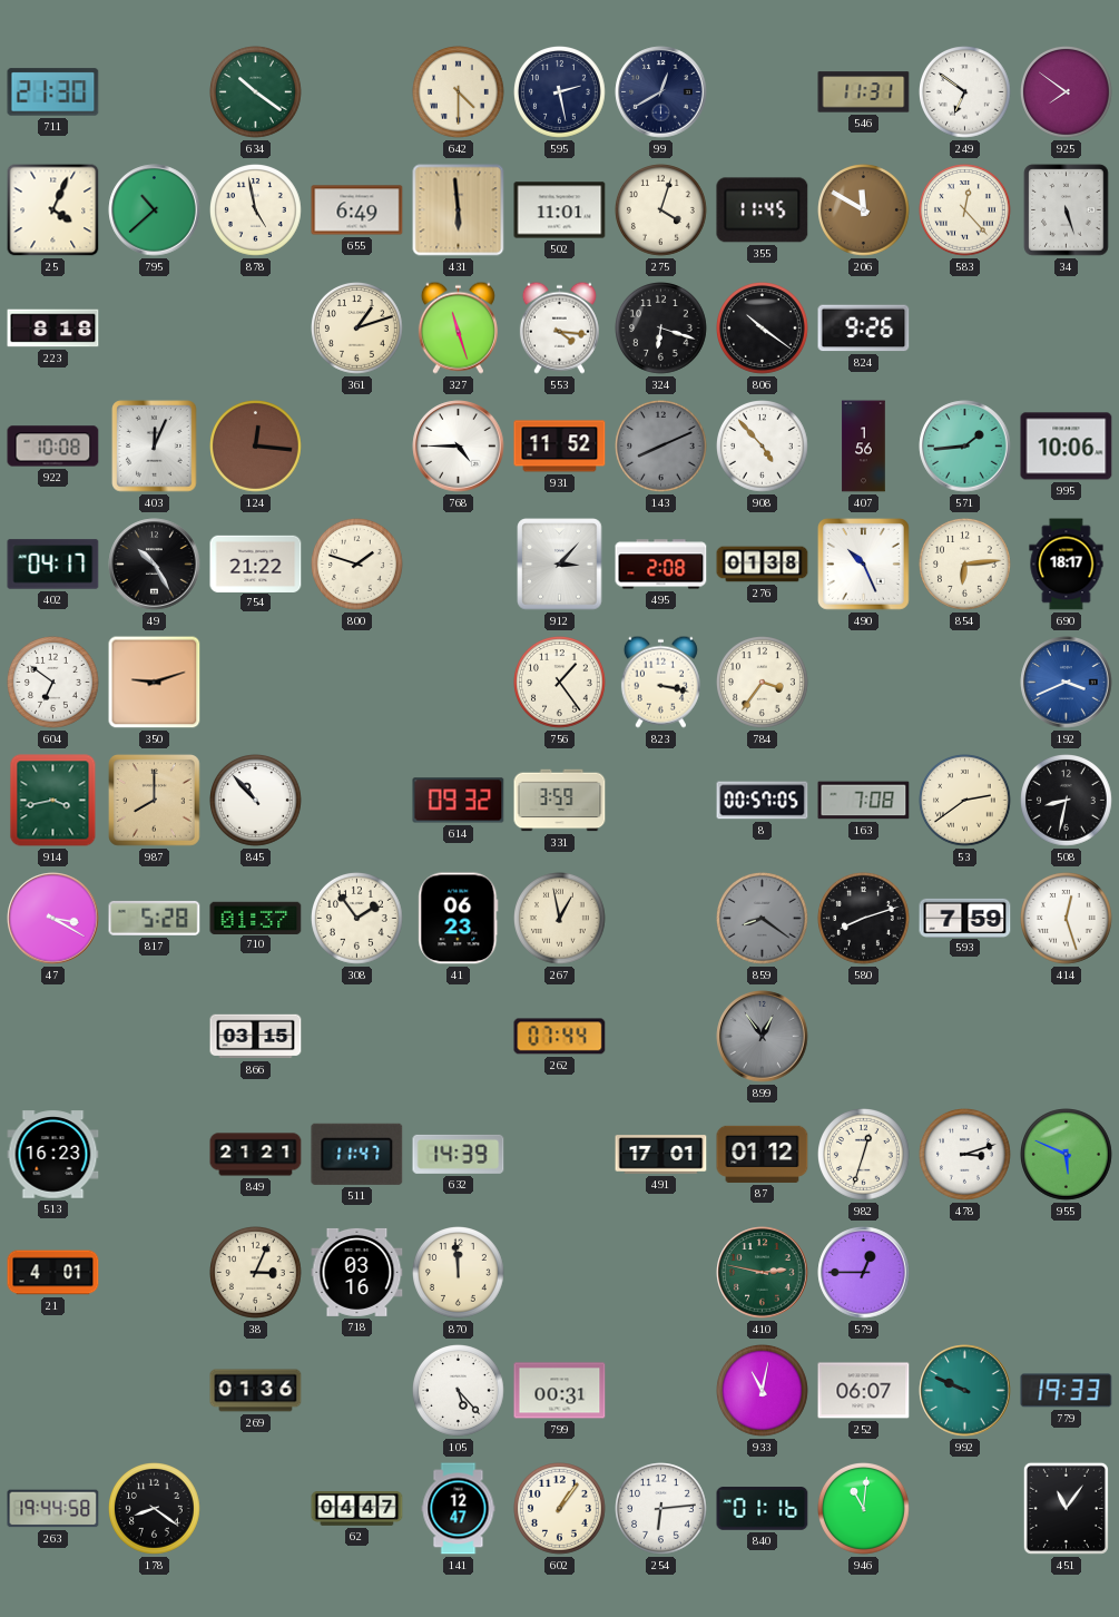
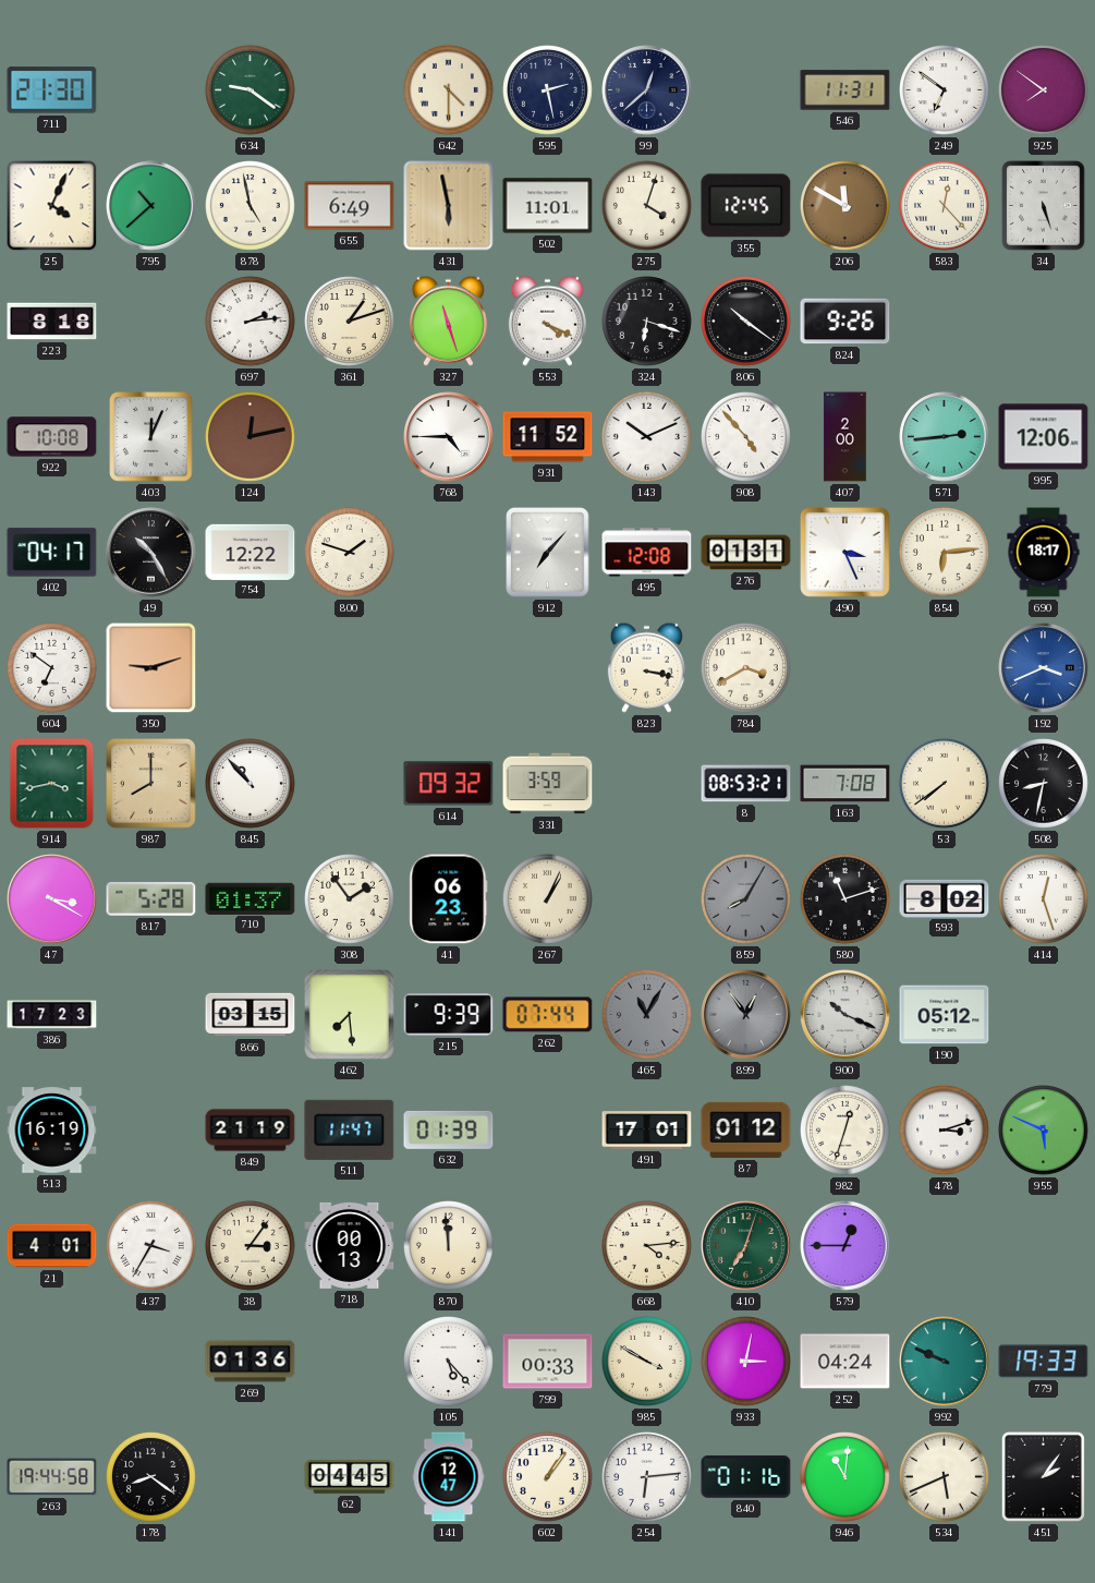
634: 10:21 -> 9:21
99: 12:40 -> 12:38
431: 5:59 -> 5:58
355: 11:45 -> 12:45
697: none -> 2:14
553: 4:16 -> 4:19
124: 12:16 -> 12:13
143: 8:11 -> 10:11
143 dial: grey -> white
407: 1:56 -> 2:00
571: 1:44 -> 2:44
995: 10:06 -> 12:06
754: 21:22 -> 12:22
912: 3:07 -> 7:07
495: 2:08 -> 12:08
276: 01:38 -> 01:31
490: 10:26 -> 3:26
756: 1:24 -> none
784: 3:36 -> 3:40
8: 00:57 -> 08:53
53: 2:39 -> 7:39
267: 12:58 -> 1:04
859: 8:21 -> 8:05
580: 8:12 -> 11:12
593: 7:59 -> 8:02
386: none -> 17:23
462: none -> 7:29
215: none -> 9:39
465: none -> 11:05
900: none -> 10:19
190: none -> 05:12
513: 16:23 -> 16:19
849: 21:21 -> 21:19
632: 14:39 -> 01:39
437: none -> 3:35
38: 3:04 -> 3:06
718: 03:16 -> 00:13
668: none -> 4:14
410: 2:47 -> 7:03
799: 00:31 -> 00:33
985: none -> 3:50
933: 11:02 -> 3:02
252: 06:07 -> 04:24
62: 04:47 -> 04:45
534: none -> 5:41
451: 11:06 -> 2:06
